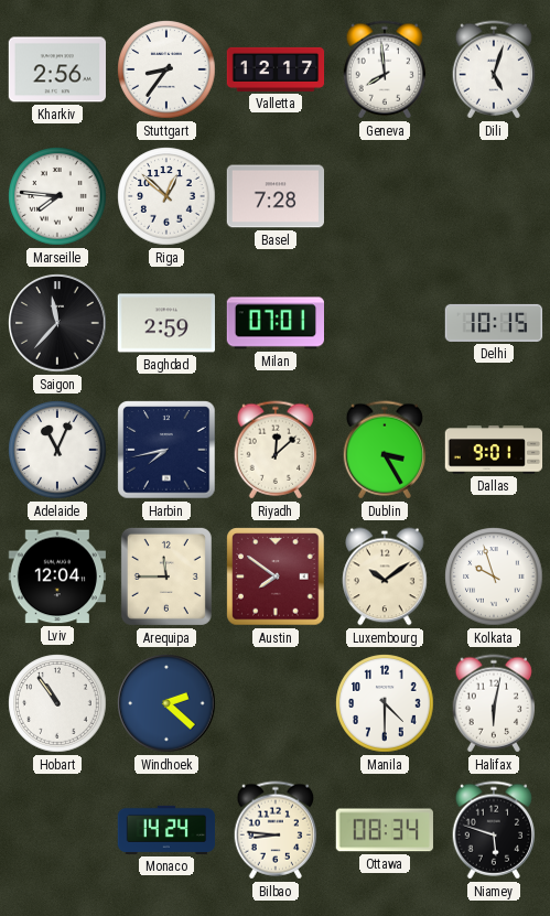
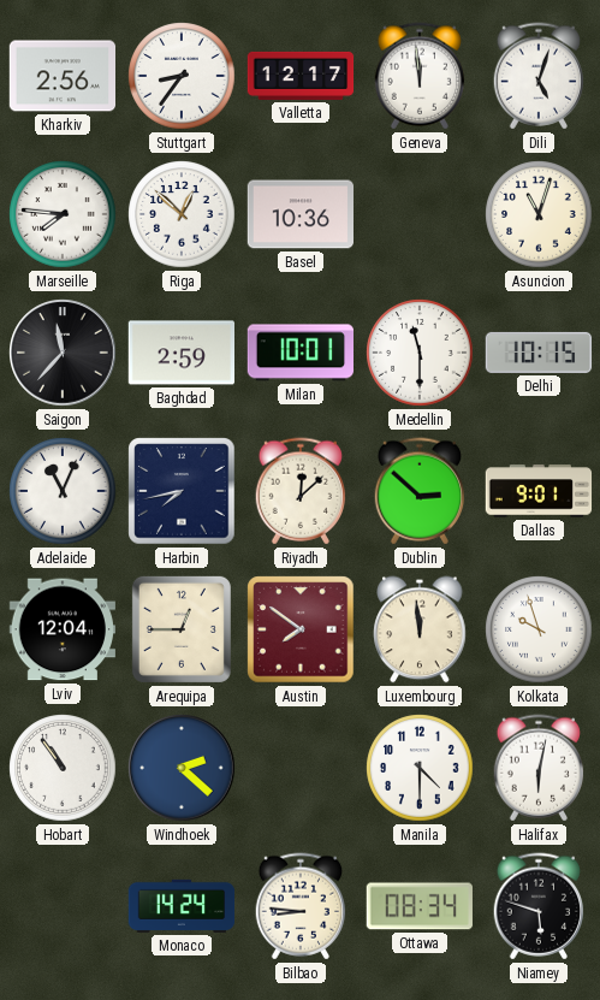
Geneva: 7:59 -> 11:59
Basel: 7:28 -> 10:36
Asuncion: none -> 11:03
Milan: 07:01 -> 10:01
Medellin: none -> 11:30
Dublin: 3:25 -> 2:52
Arequipa: 11:45 -> 12:45
Luxembourg: 10:09 -> 11:59
